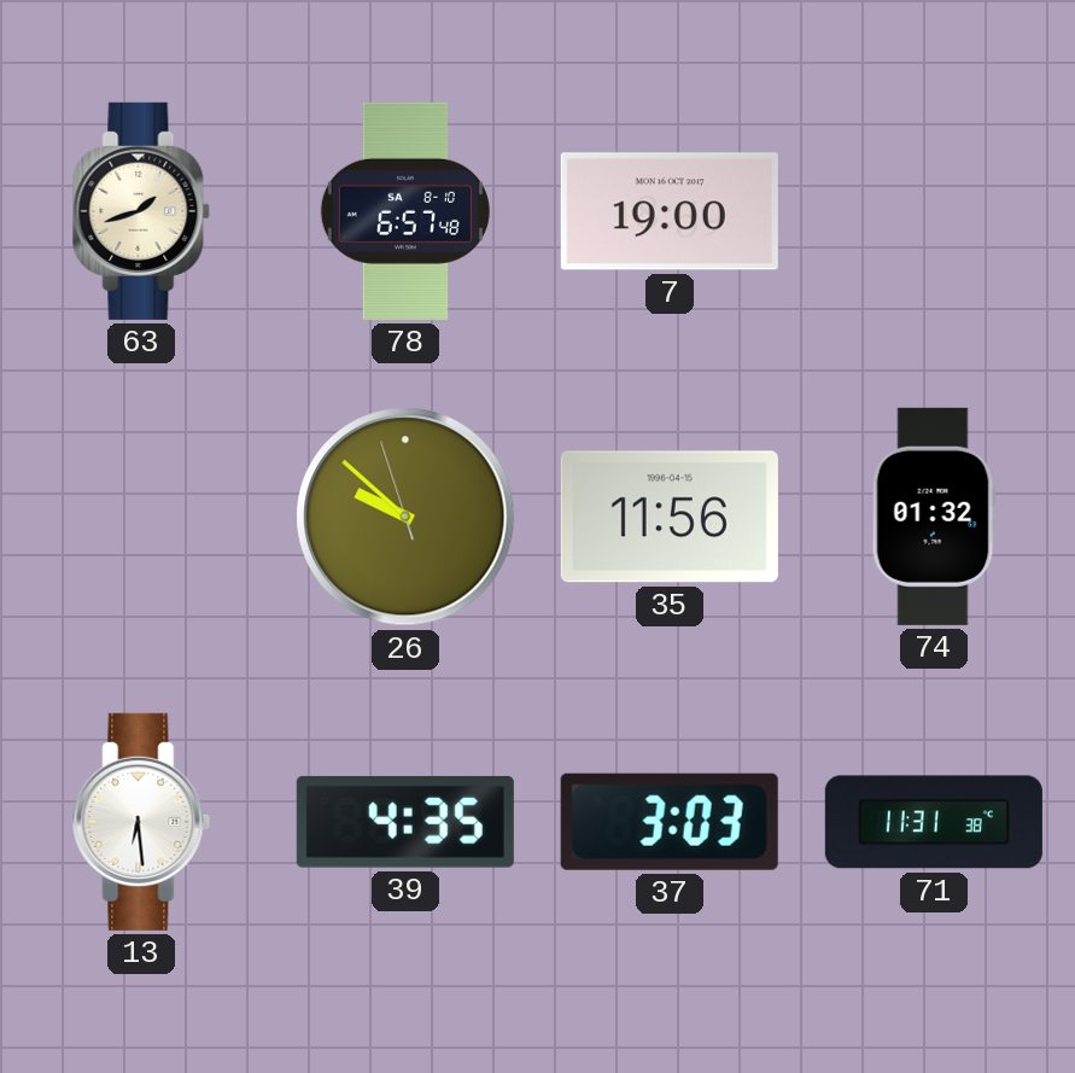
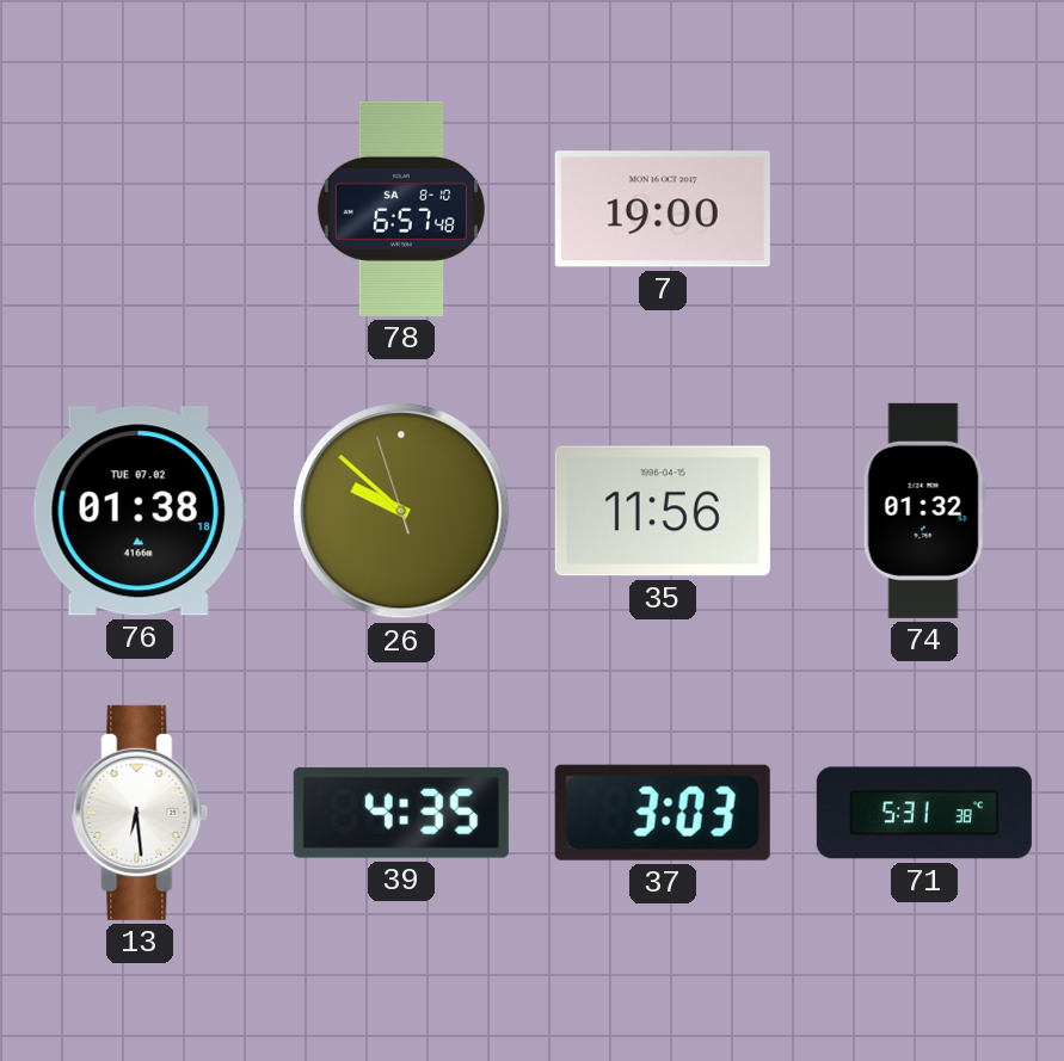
63: 1:42 -> none
76: none -> 01:38
71: 11:31 -> 5:31
